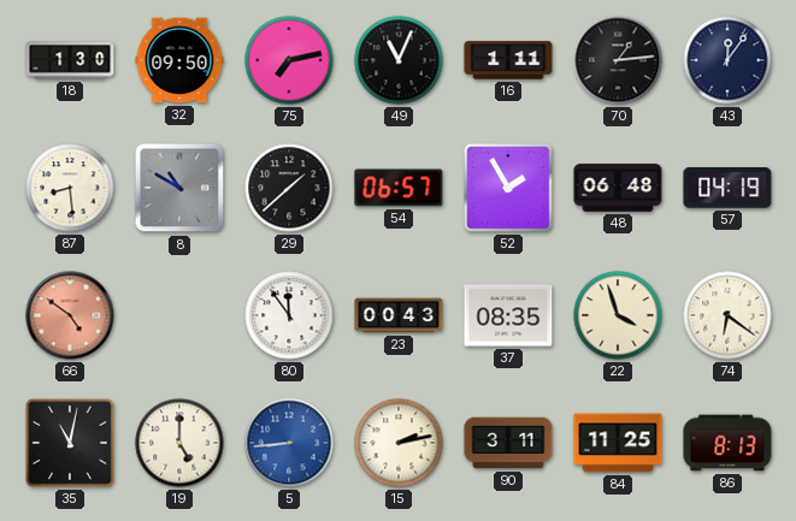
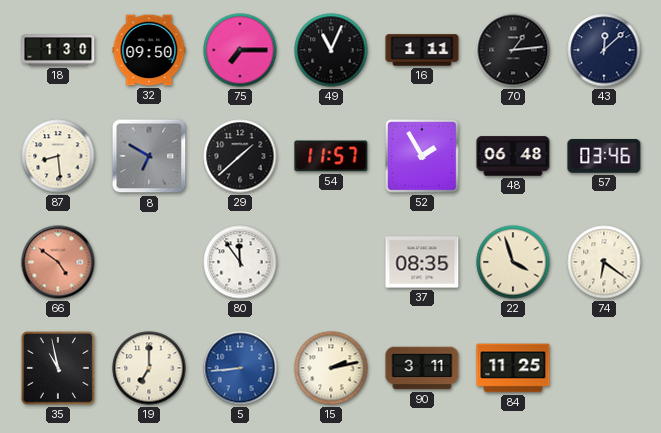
75: 7:13 -> 7:15
43: 12:06 -> 12:08
8: 10:50 -> 6:50
54: 06:57 -> 11:57
57: 04:19 -> 03:46
23: 00:43 -> none
35: 11:02 -> 10:58
19: 5:00 -> 7:00
86: 8:13 -> none
